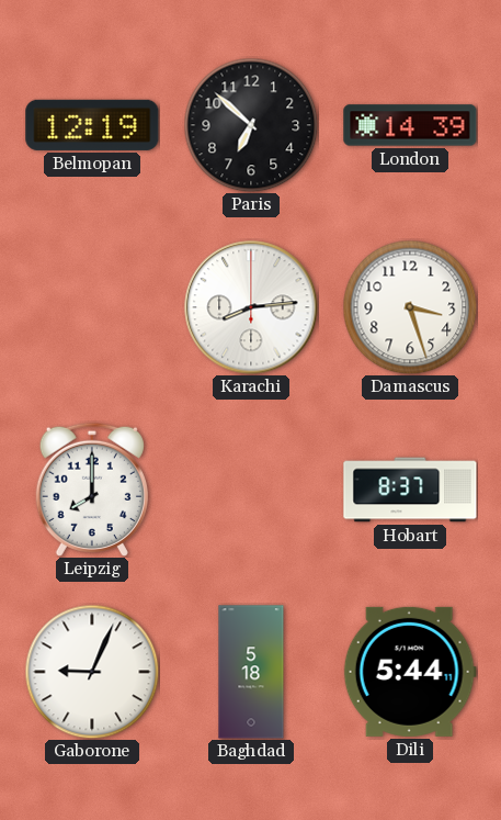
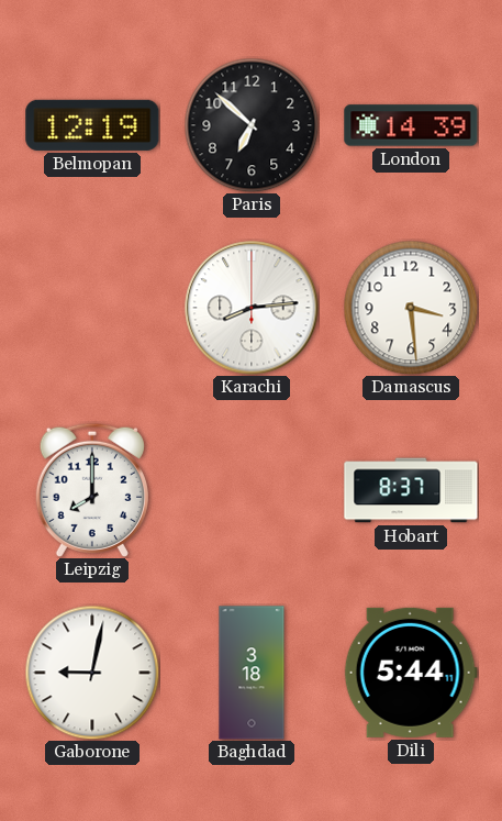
Damascus: 3:27 -> 3:29
Gaborone: 9:04 -> 9:02
Baghdad: 5:18 -> 3:18
